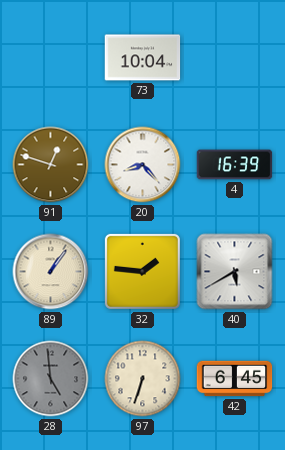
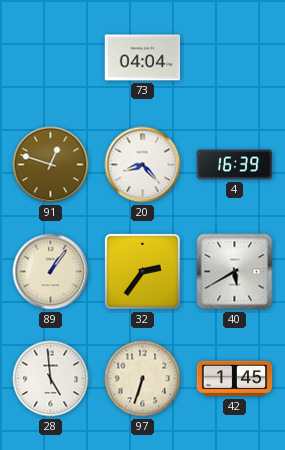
73: 10:04 -> 04:04
32: 1:46 -> 2:36
28 dial: grey -> white
42: 6:45 -> 1:45
